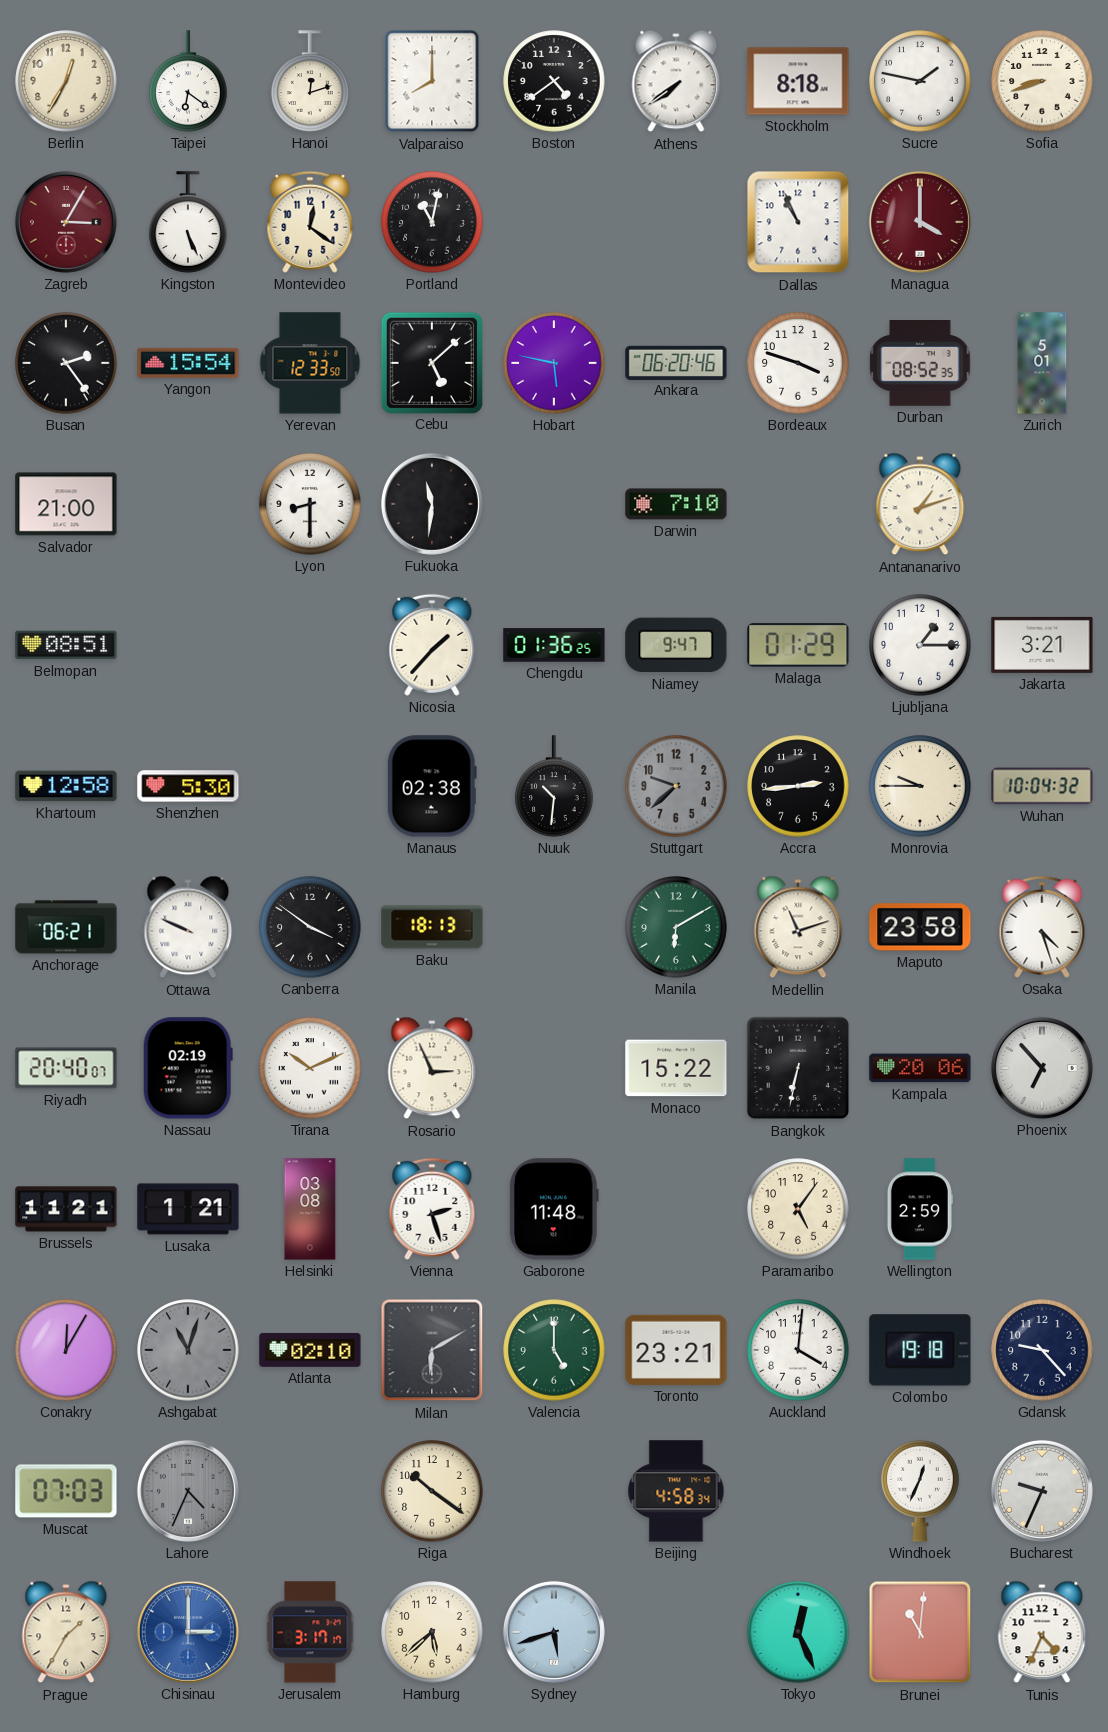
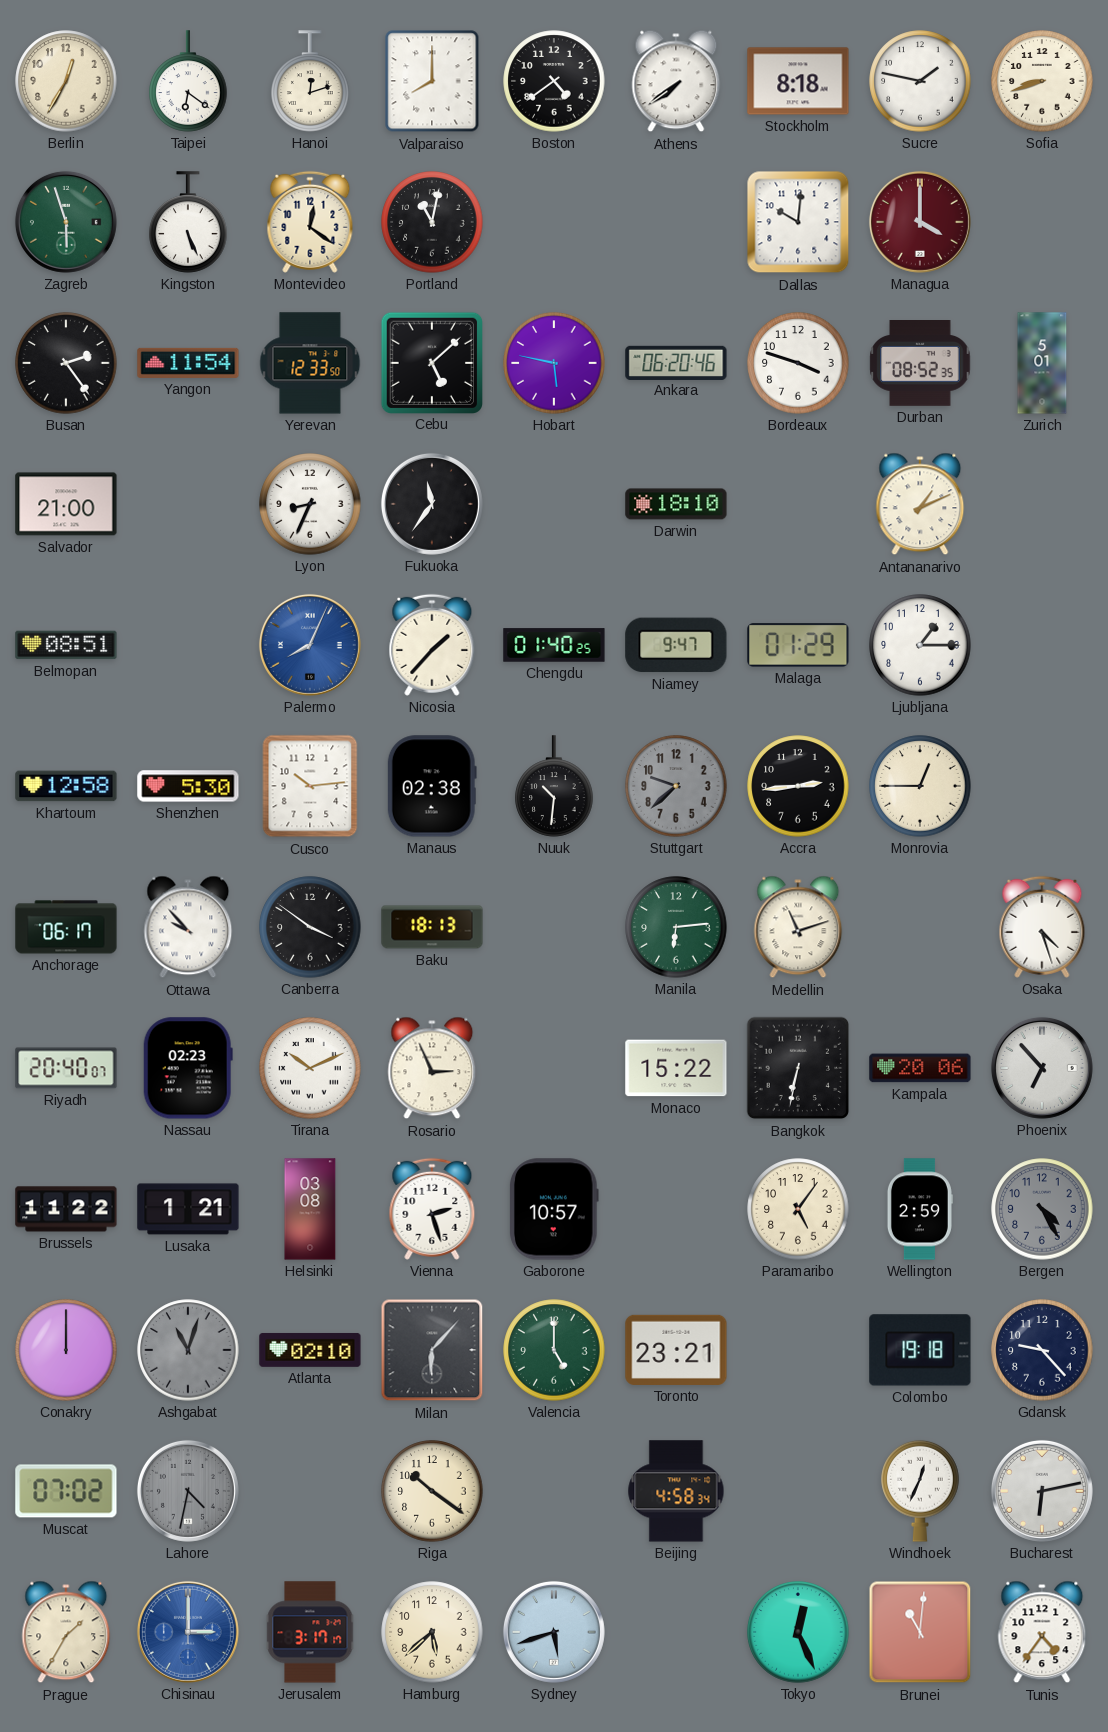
Zagreb: 3:05 -> 5:57
Zagreb dial: burgundy -> green
Dallas: 10:56 -> 10:01
Yangon: 15:54 -> 11:54
Lyon: 8:30 -> 8:34
Fukuoka: 11:31 -> 11:36
Darwin: 7:10 -> 18:10
Antananarivo: 1:12 -> 1:11
Palermo: none -> 8:04
Chengdu: 01:36 -> 01:40
Jakarta: 3:21 -> none
Cusco: none -> 10:14
Monrovia: 9:45 -> 12:45
Wuhan: 10:04 -> none
Anchorage: 06:21 -> 06:17
Ottawa: 9:49 -> 9:53
Manila: 6:10 -> 6:14
Maputo: 23:58 -> none
Nassau: 02:19 -> 02:23
Brussels: 11:21 -> 11:22
Gaborone: 11:48 -> 10:57
Bergen: none -> 4:25
Conakry: 12:05 -> 12:00
Milan: 6:10 -> 6:07
Auckland: 4:01 -> none
Muscat: 07:03 -> 07:02
Lahore: 4:34 -> 4:32
Bucharest: 9:34 -> 6:13
Tunis: 4:34 -> 4:36
